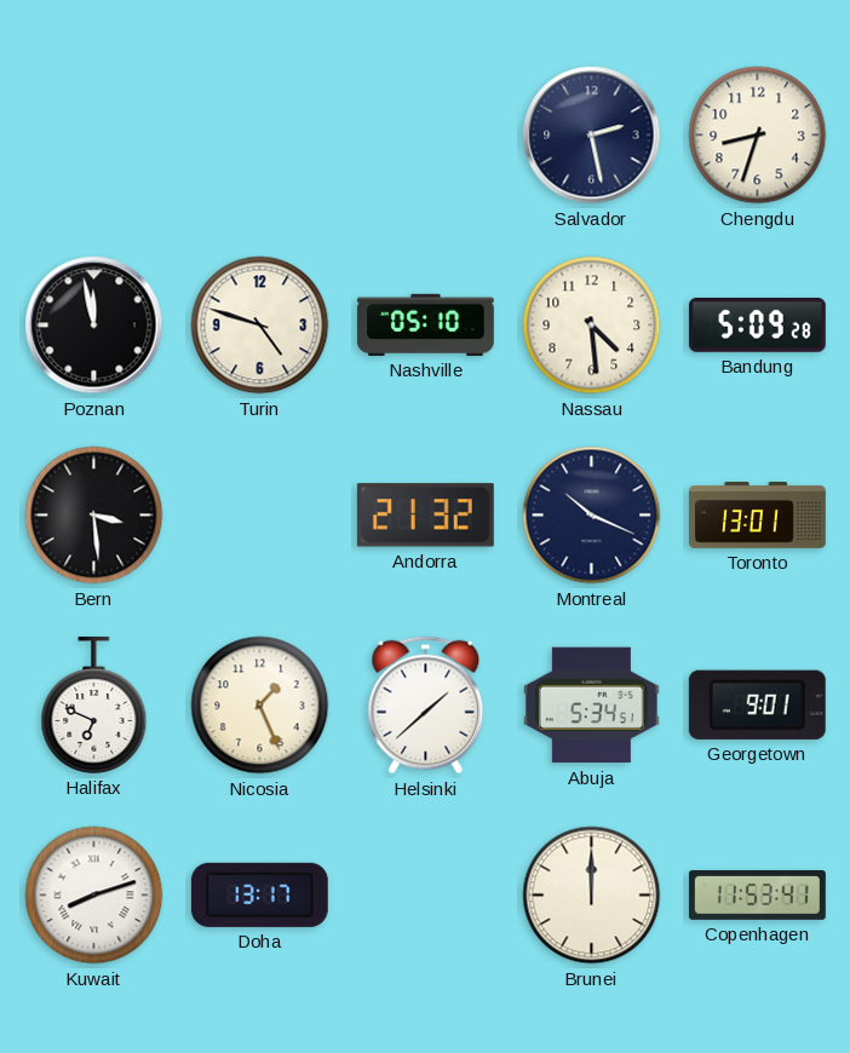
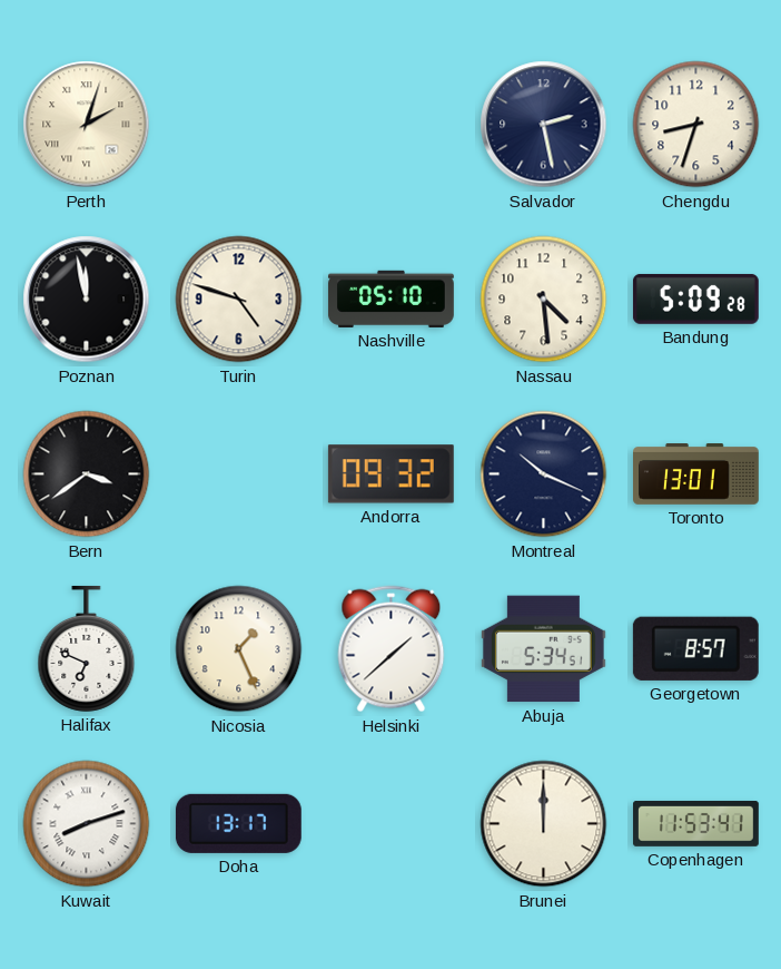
Perth: none -> 2:03
Bern: 3:29 -> 3:39
Andorra: 21:32 -> 09:32
Georgetown: 9:01 -> 8:57
